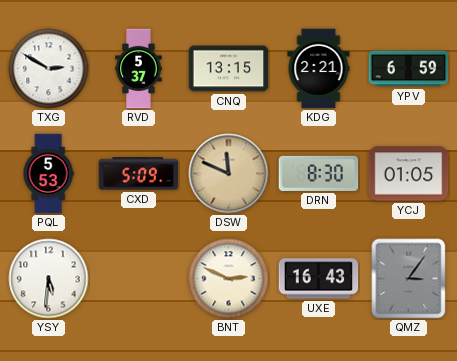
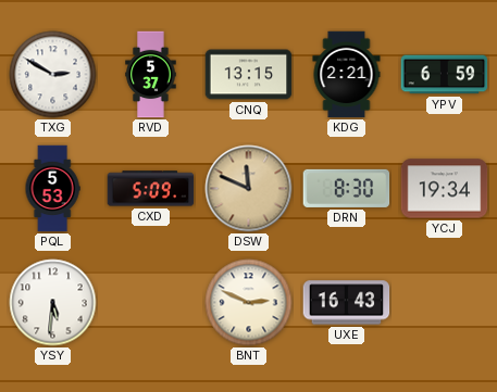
YCJ: 01:05 -> 19:34
QMZ: 3:06 -> none
